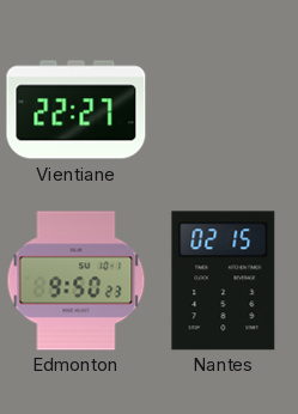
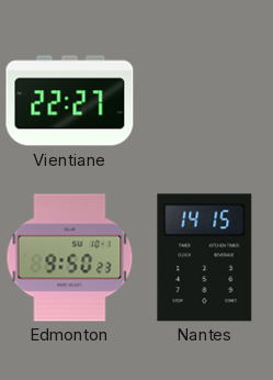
Nantes: 02:15 -> 14:15
